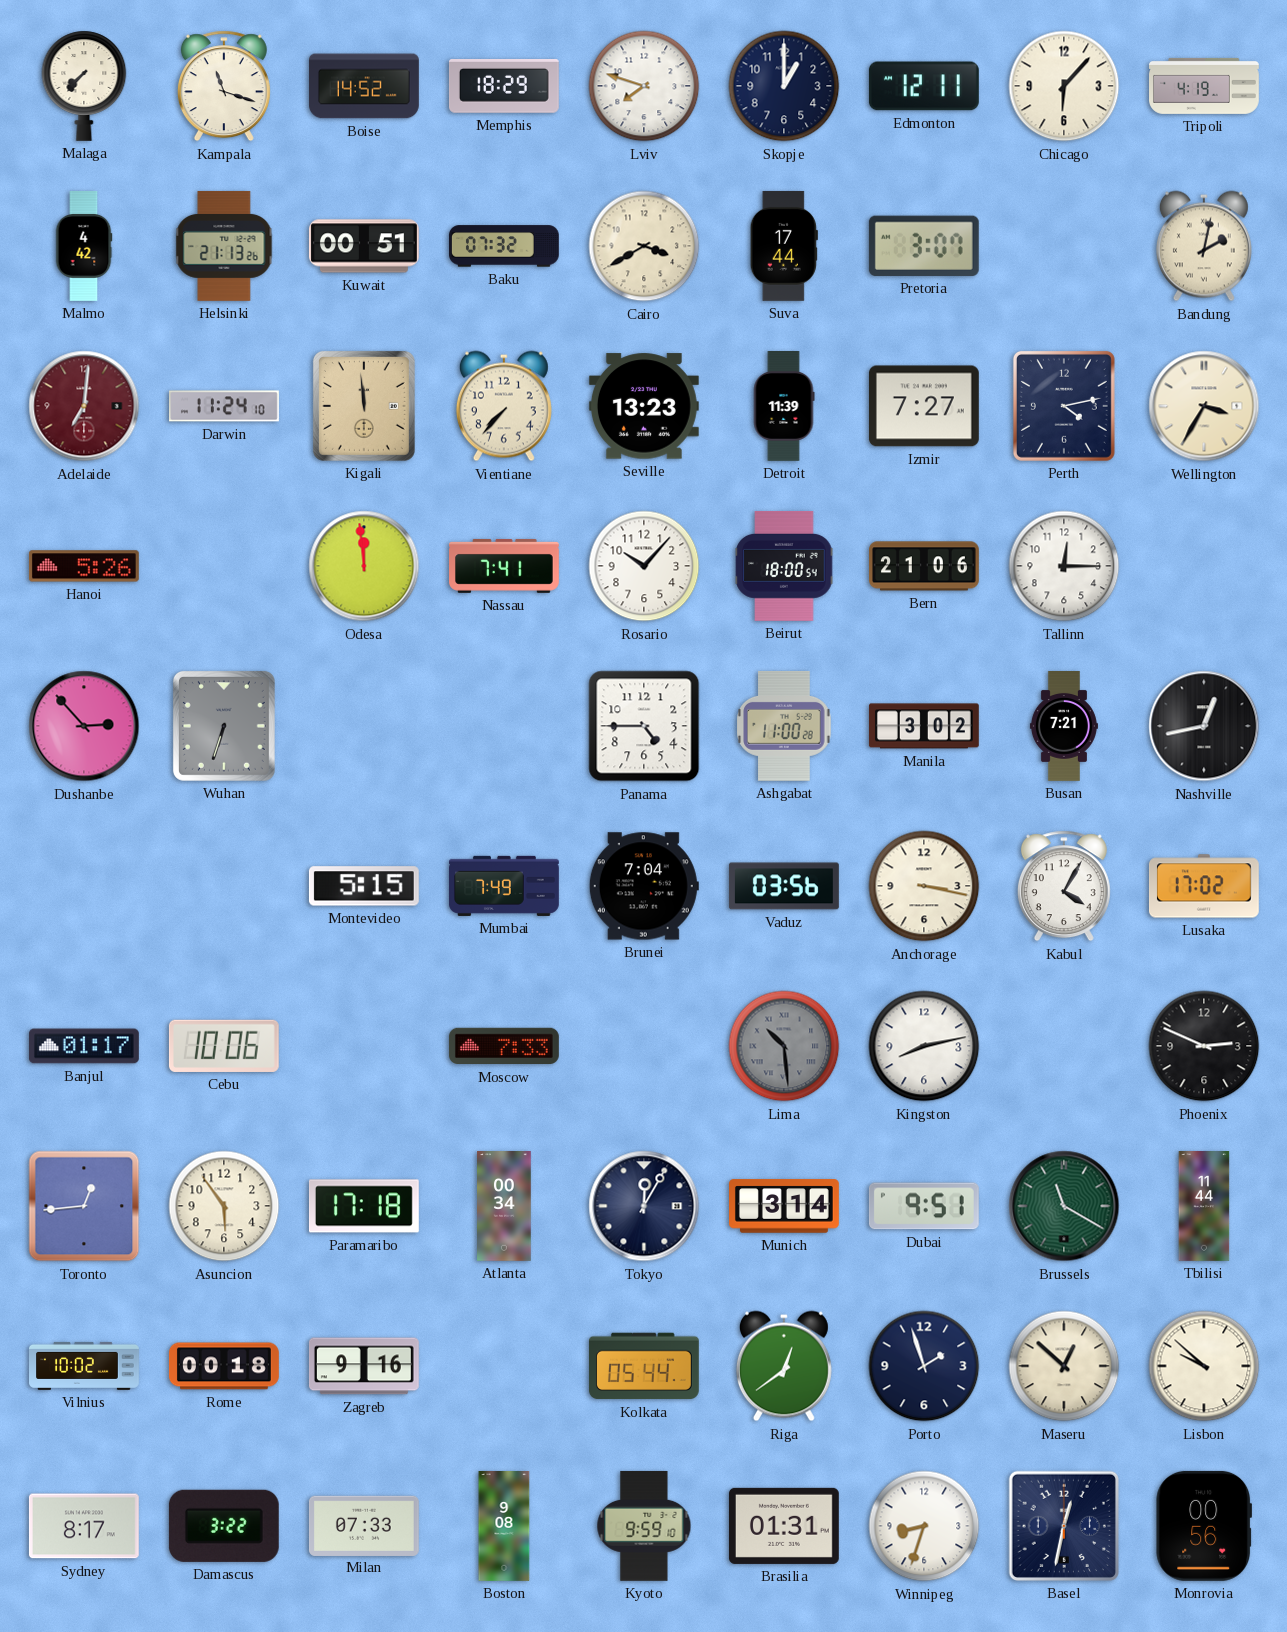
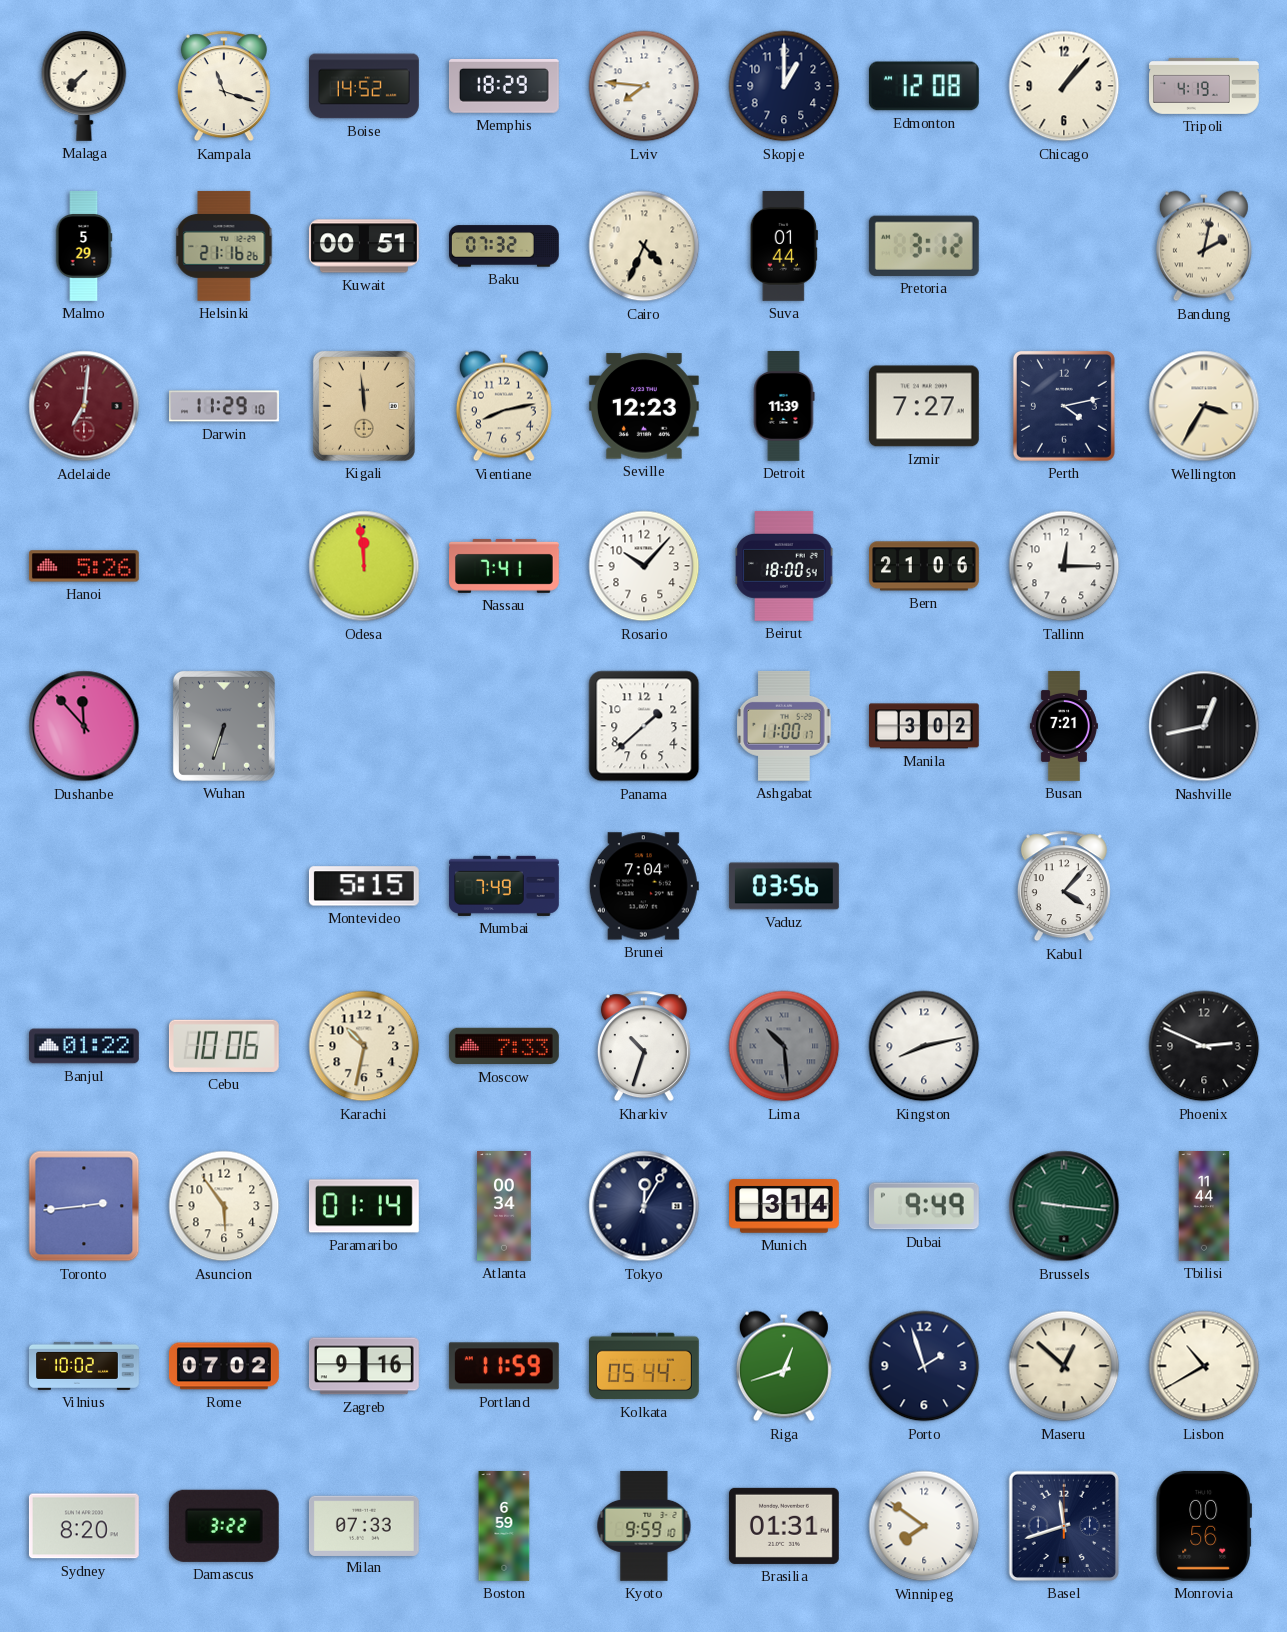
Lviv: 7:48 -> 7:46
Edmonton: 12:11 -> 12:08
Chicago: 6:07 -> 1:07
Malmo: 4:42 -> 5:29
Helsinki: 21:13 -> 21:16
Cairo: 3:40 -> 4:34
Suva: 17:44 -> 01:44
Pretoria: 3:07 -> 3:12
Darwin: 11:24 -> 11:29
Vientiane: 7:37 -> 8:13
Seville: 13:23 -> 12:23
Dushanbe: 2:53 -> 11:53
Panama: 4:45 -> 1:38
Ashgabat: 11:00:28 -> 11:00:17
Anchorage: 3:17 -> none
Kabul: 4:05 -> 4:07
Lusaka: 17:02 -> none
Banjul: 01:17 -> 01:22
Karachi: none -> 10:32
Kharkiv: none -> 10:33
Toronto: 12:44 -> 2:44
Paramaribo: 17:18 -> 01:14
Dubai: 9:51 -> 9:49
Brussels: 11:20 -> 9:16
Rome: 00:18 -> 07:02
Portland: none -> 11:59
Riga: 12:39 -> 12:42
Lisbon: 9:52 -> 10:40
Sydney: 8:17 -> 8:20
Boston: 9:08 -> 6:59
Winnipeg: 8:33 -> 7:51
Basel: 12:32 -> 11:42
